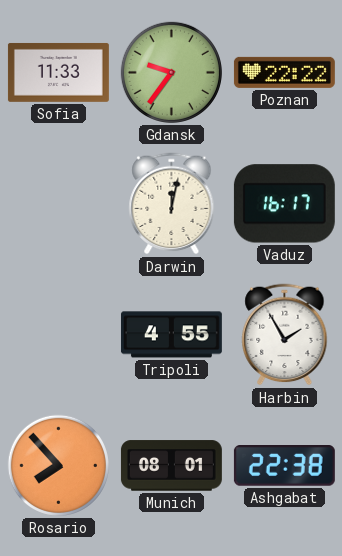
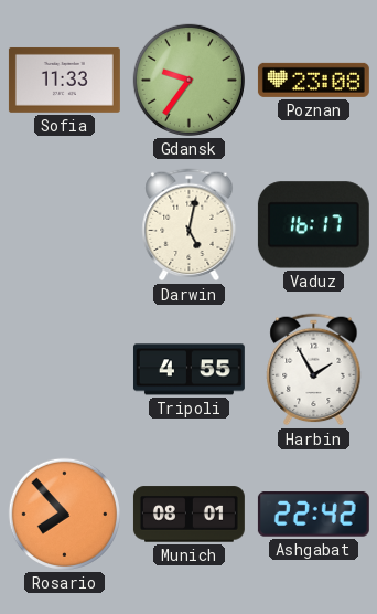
Poznan: 22:22 -> 23:08
Darwin: 12:02 -> 5:02
Ashgabat: 22:38 -> 22:42
